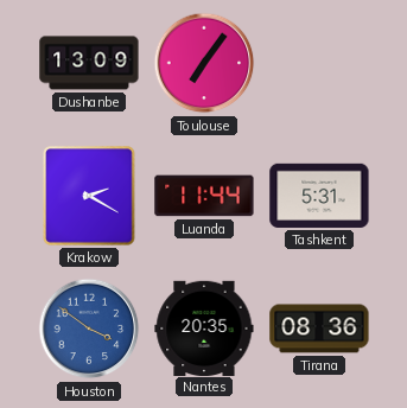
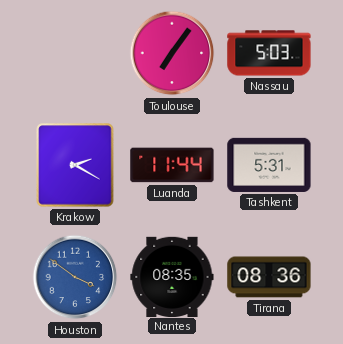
Dushanbe: 13:09 -> none
Nassau: none -> 5:03
Nantes: 20:35 -> 08:35
